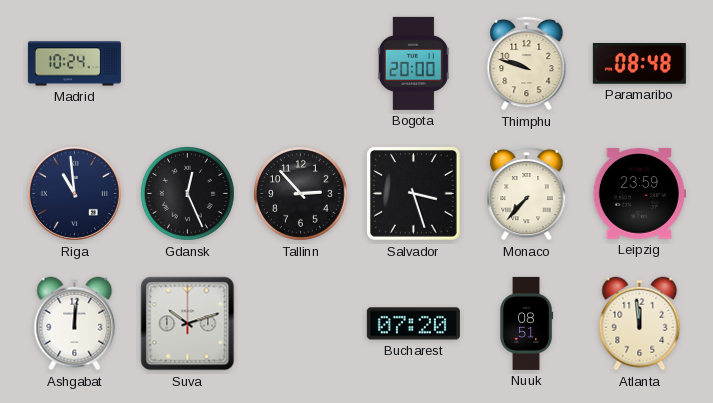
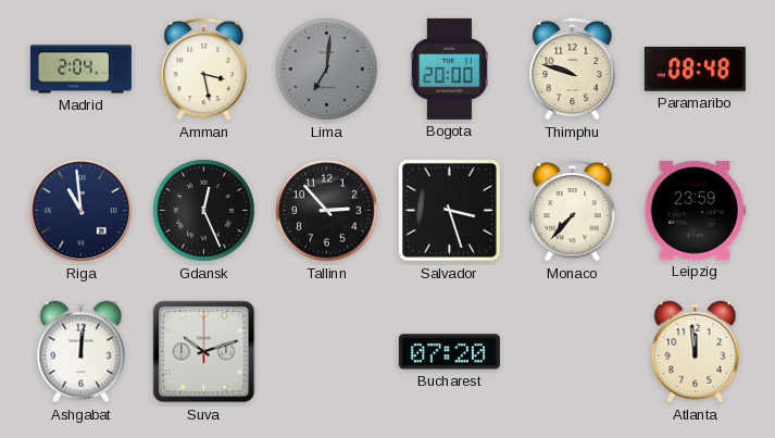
Madrid: 10:24 -> 2:04
Amman: none -> 3:28
Lima: none -> 7:01
Nuuk: 08:51 -> none
